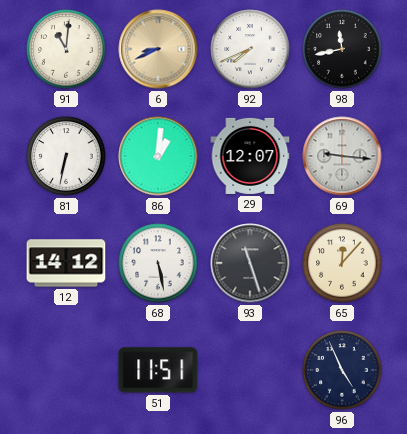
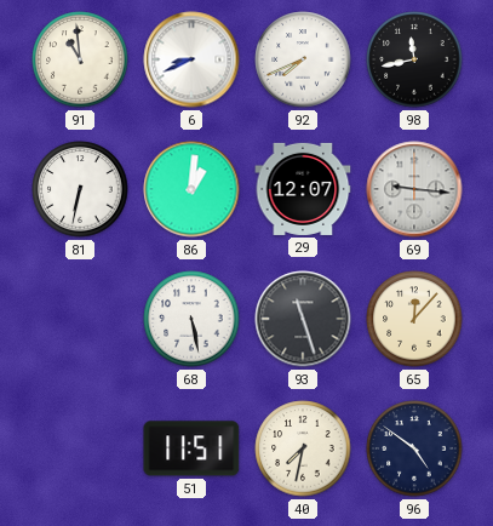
91: 11:01 -> 10:59
6 dial: champagne -> white
12: 14:12 -> none
40: none -> 7:32
96: 4:56 -> 4:51
